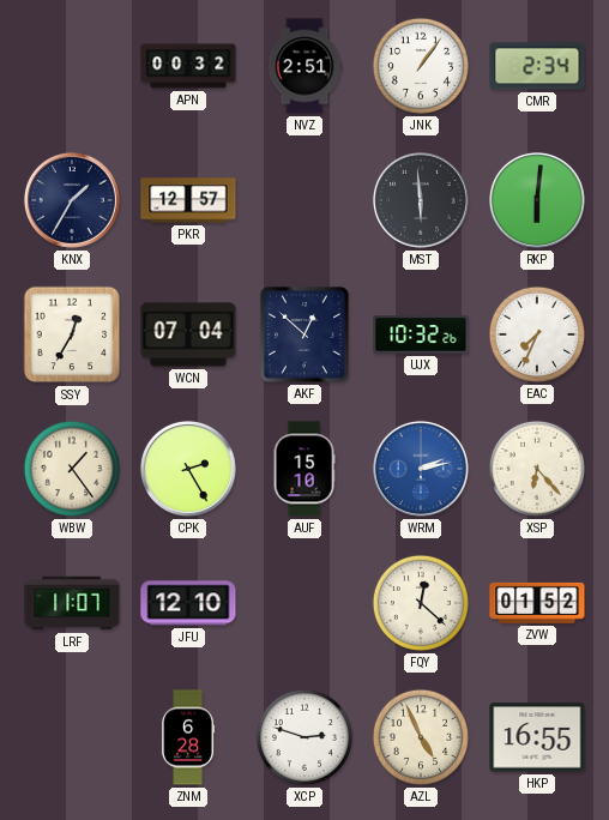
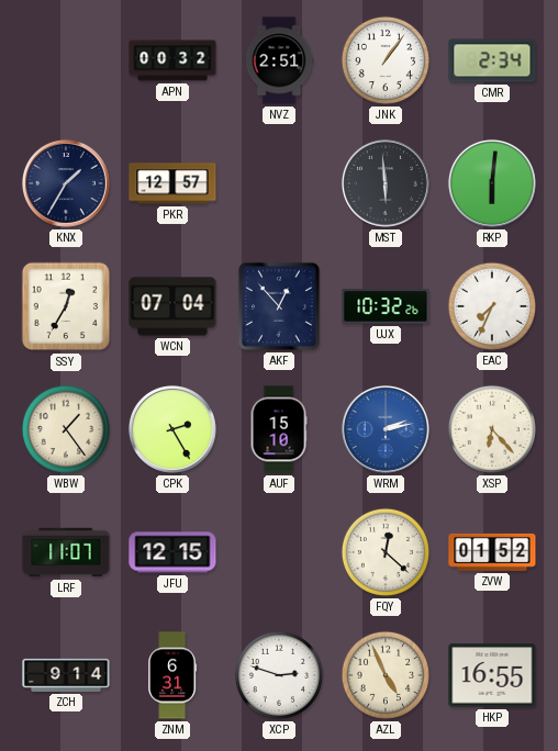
AKF: 12:52 -> 12:53
JFU: 12:10 -> 12:15
ZCH: none -> 9:14
ZNM: 6:28 -> 6:31
